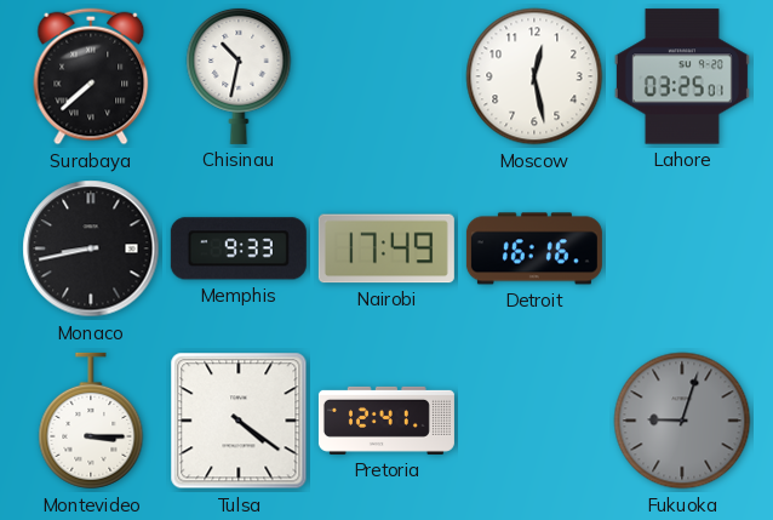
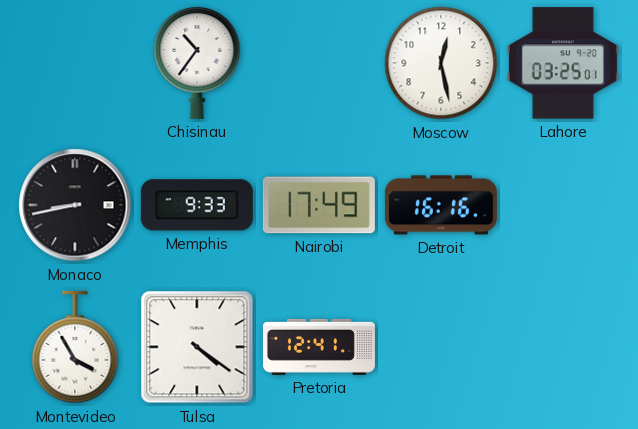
Surabaya: 7:38 -> none
Chisinau: 10:32 -> 10:36
Montevideo: 3:15 -> 3:55
Fukuoka: 9:03 -> none
